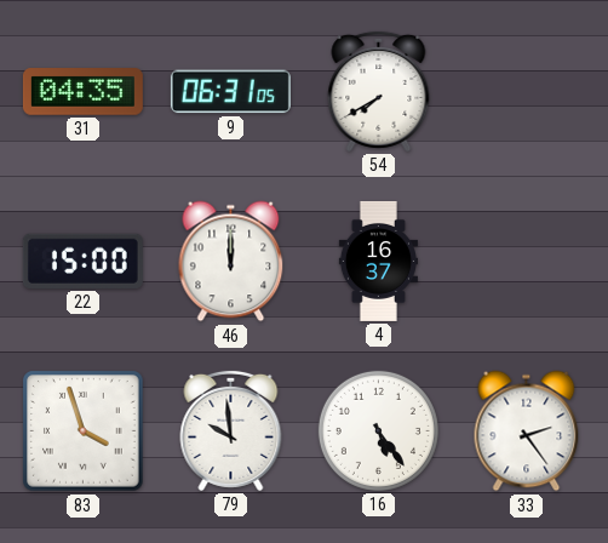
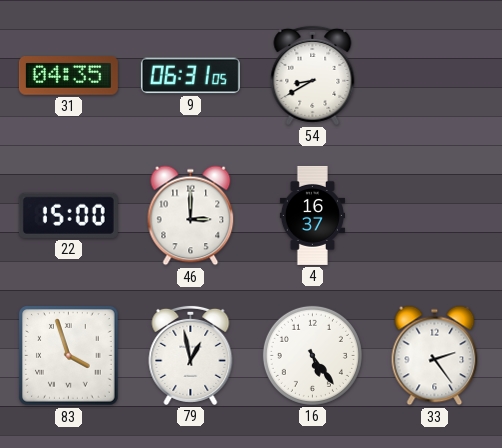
54: 7:40 -> 8:40
46: 12:00 -> 3:00
79: 9:59 -> 12:58
